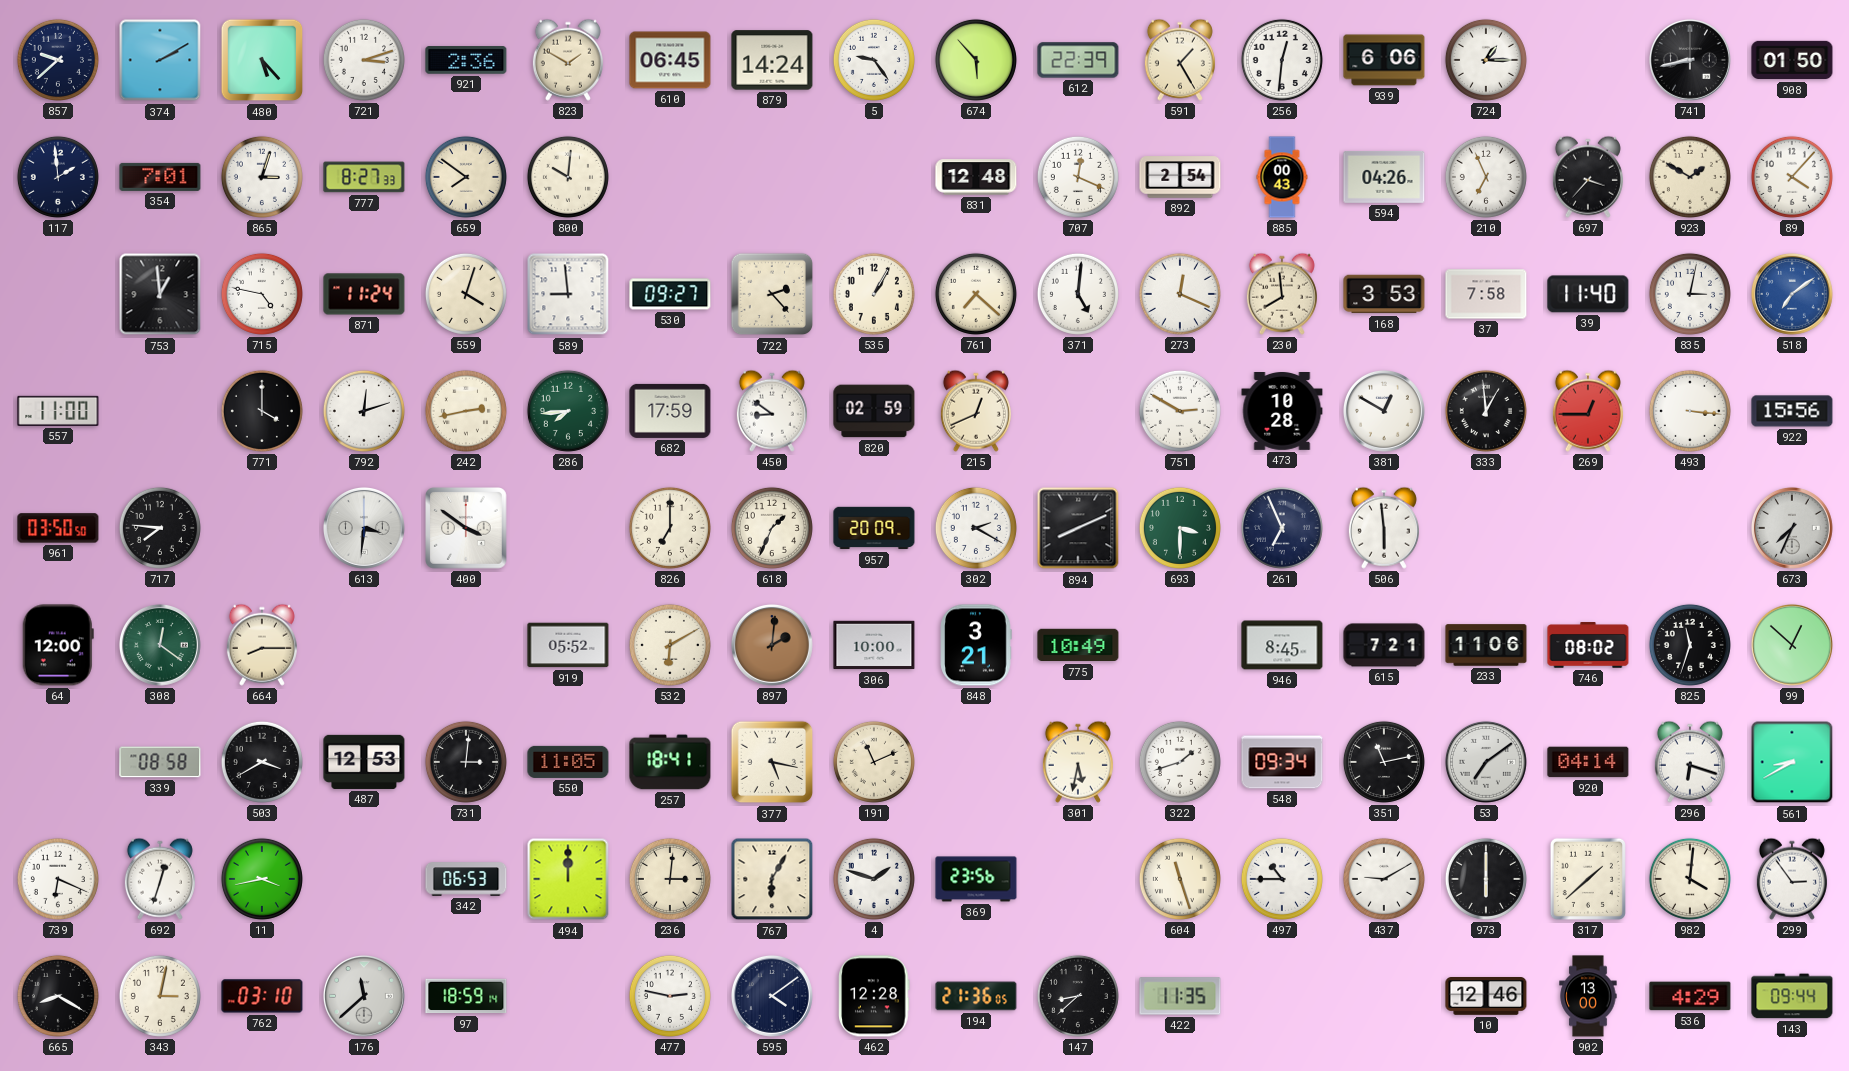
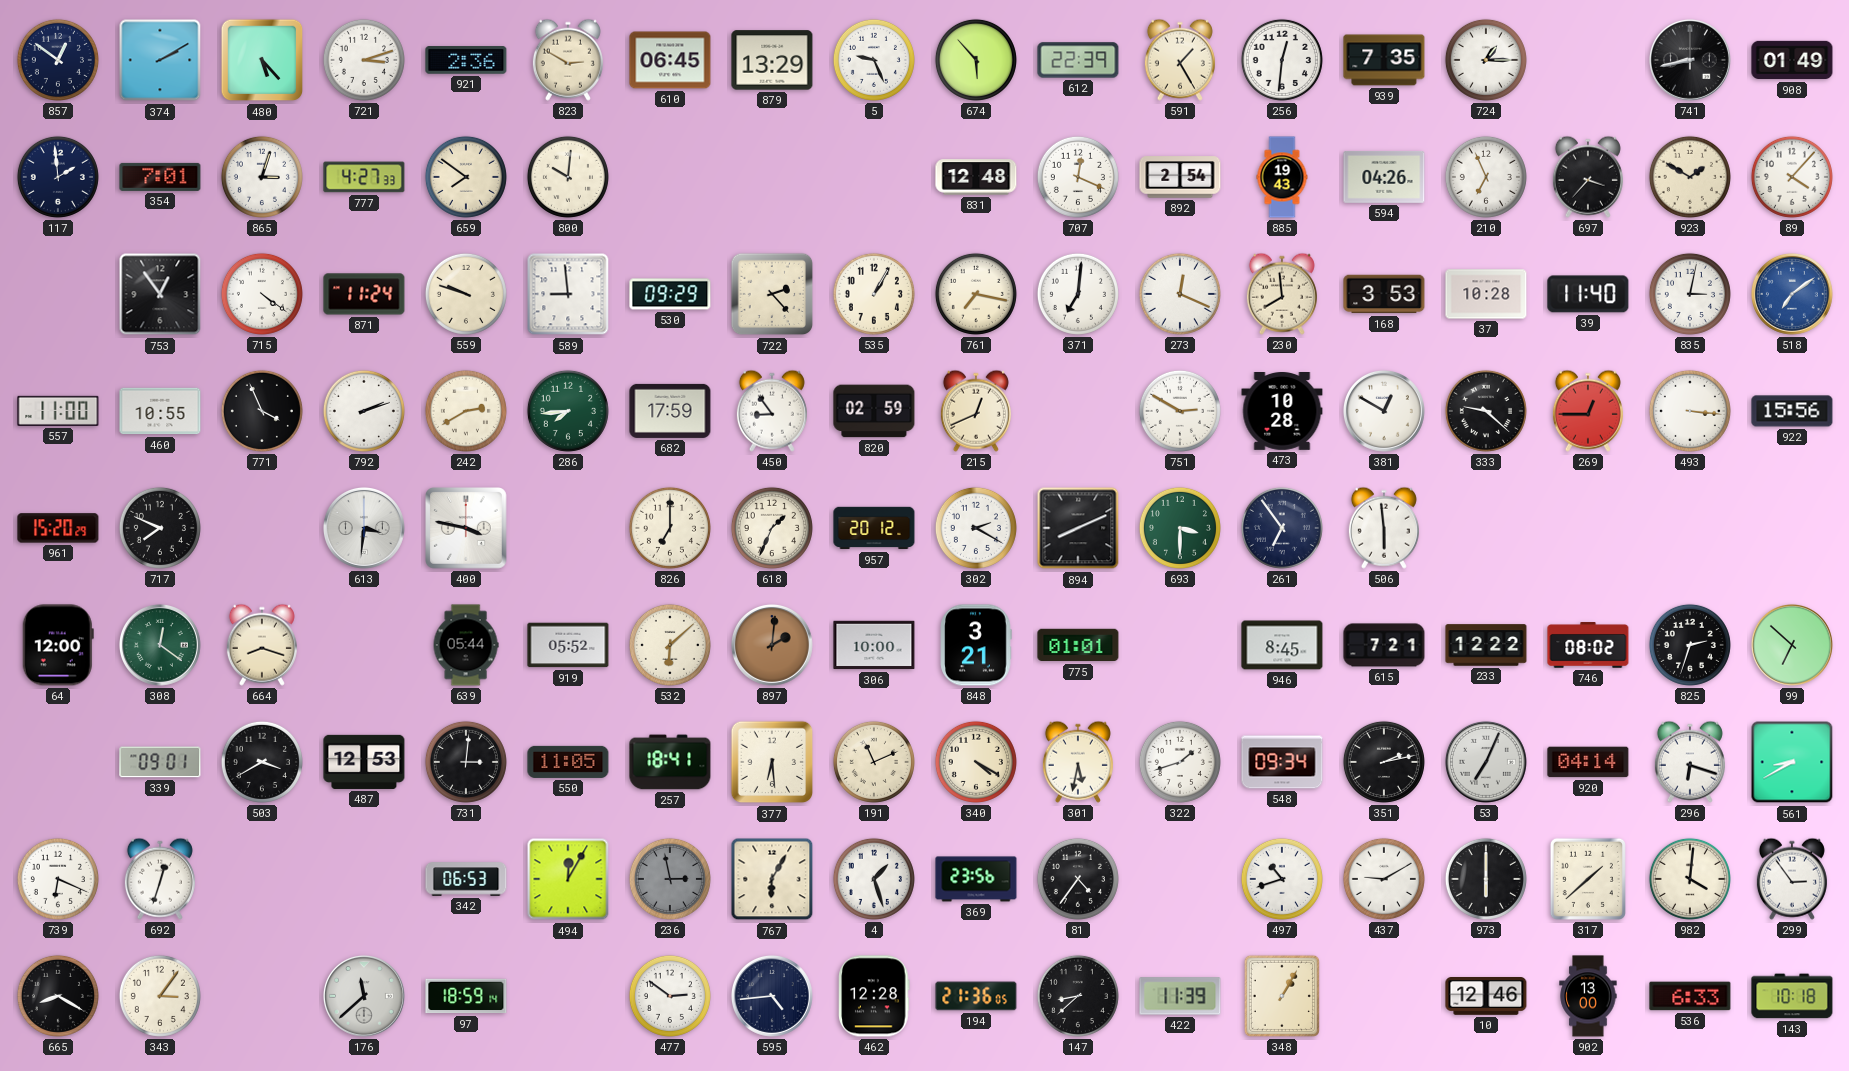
857: 9:38 -> 12:51
823: 1:50 -> 2:50
879: 14:24 -> 13:29
5: 9:24 -> 9:26
939: 6:06 -> 7:35
908: 01:50 -> 01:49
777: 8:27 -> 4:27
885: 00:43 -> 19:43
753: 12:59 -> 12:54
715: 4:47 -> 4:21
559: 4:03 -> 9:48
530: 09:27 -> 09:29
761: 7:22 -> 7:17
371: 5:01 -> 7:01
37: 7:58 -> 10:28
460: none -> 10:55
771: 4:00 -> 3:56
792: 12:12 -> 2:12
242: 2:43 -> 2:40
450: 8:51 -> 8:54
333: 12:59 -> 9:22
961: 03:50 -> 15:20
717: 7:46 -> 7:49
400: 3:51 -> 3:47
957: 20:09 -> 20:12
261: 6:56 -> 6:54
673: 7:34 -> none
664: 8:15 -> 8:18
639: none -> 05:44
532: 6:10 -> 6:08
775: 10:49 -> 01:01
233: 11:06 -> 12:22
825: 11:33 -> 2:33
99: 12:52 -> 6:52
339: 08:58 -> 09:01
377: 5:17 -> 6:29
340: none -> 4:20
351: 11:13 -> 2:13
53: 7:09 -> 7:04
11: 3:43 -> none
494: 12:00 -> 12:05
236: 3:01 -> 2:58
236 dial: cream -> grey
4: 1:48 -> 1:27
81: none -> 4:36
604: 11:27 -> none
497: 10:45 -> 10:42
343: 3:02 -> 3:06
762: 03:10 -> none
477: 2:47 -> 2:51
595: 4:09 -> 4:44
422: 11:35 -> 11:39
348: none -> 1:05
536: 4:29 -> 6:33
143: 09:44 -> 10:18
